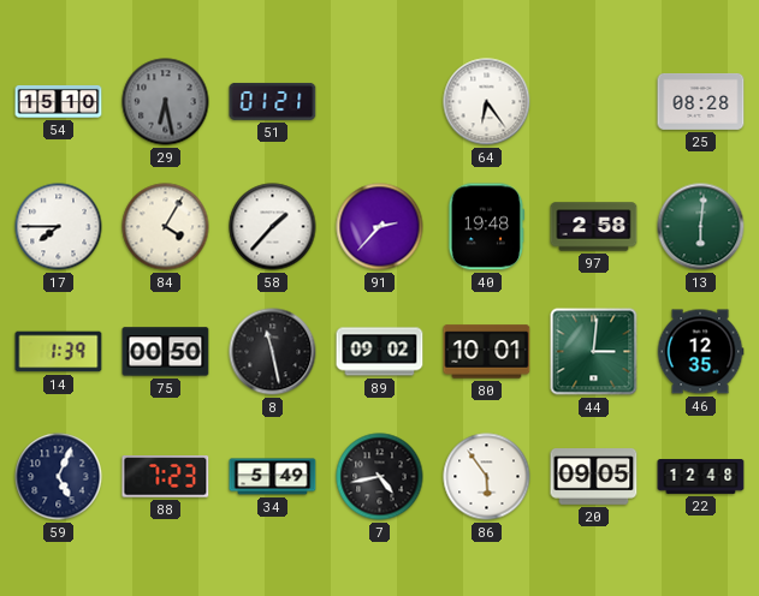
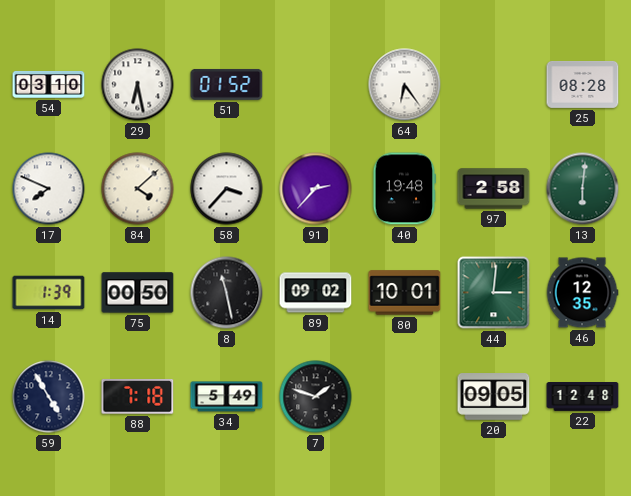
54: 15:10 -> 03:10
29 dial: grey -> white
51: 01:21 -> 01:52
17: 7:45 -> 7:49
84: 4:05 -> 4:08
58: 1:37 -> 3:37
59: 5:04 -> 4:55
88: 7:23 -> 7:18
7: 4:43 -> 1:48
86: 5:54 -> none
